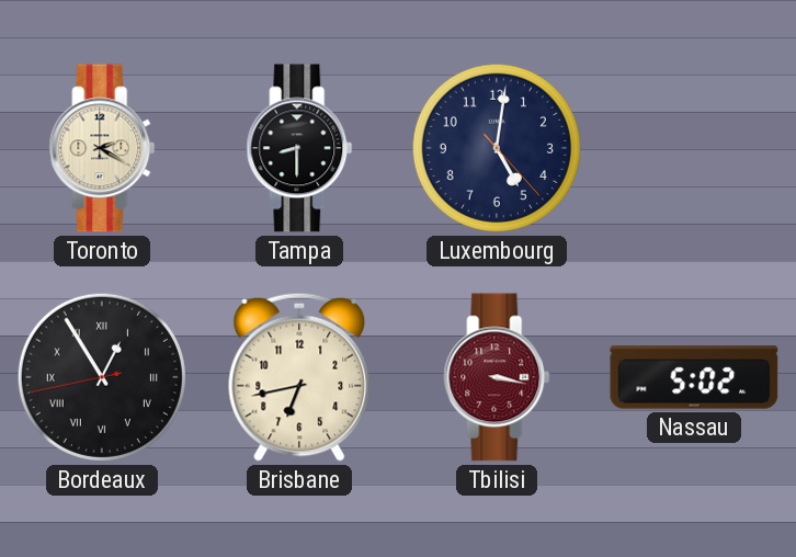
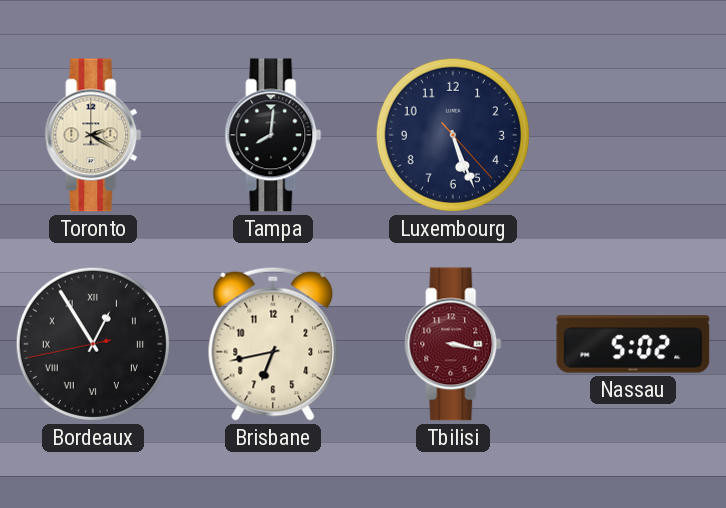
Tampa: 8:30 -> 8:01
Luxembourg: 5:01 -> 5:26
